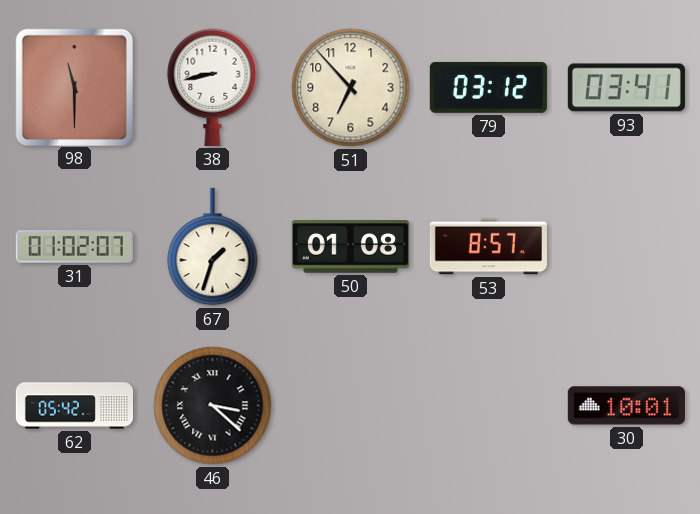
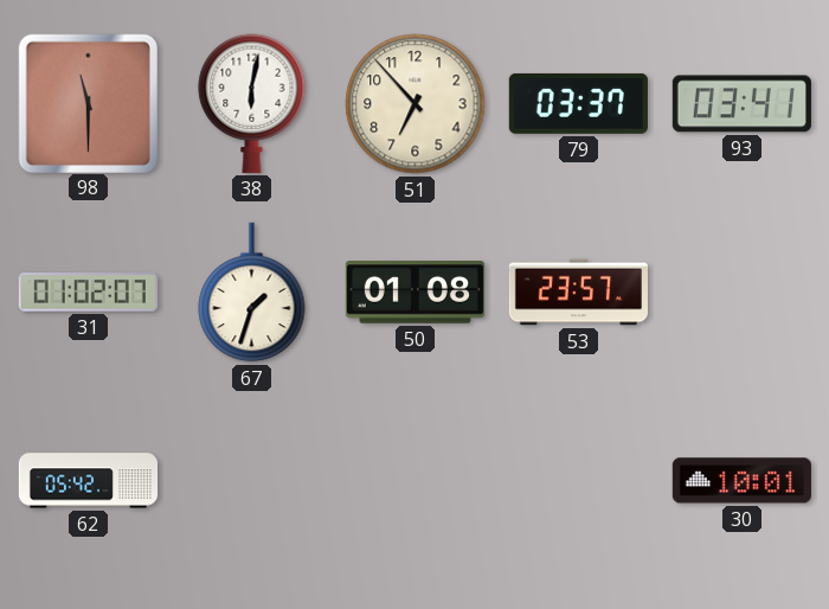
38: 8:43 -> 6:02
79: 03:12 -> 03:37
53: 8:57 -> 23:57
46: 3:22 -> none
